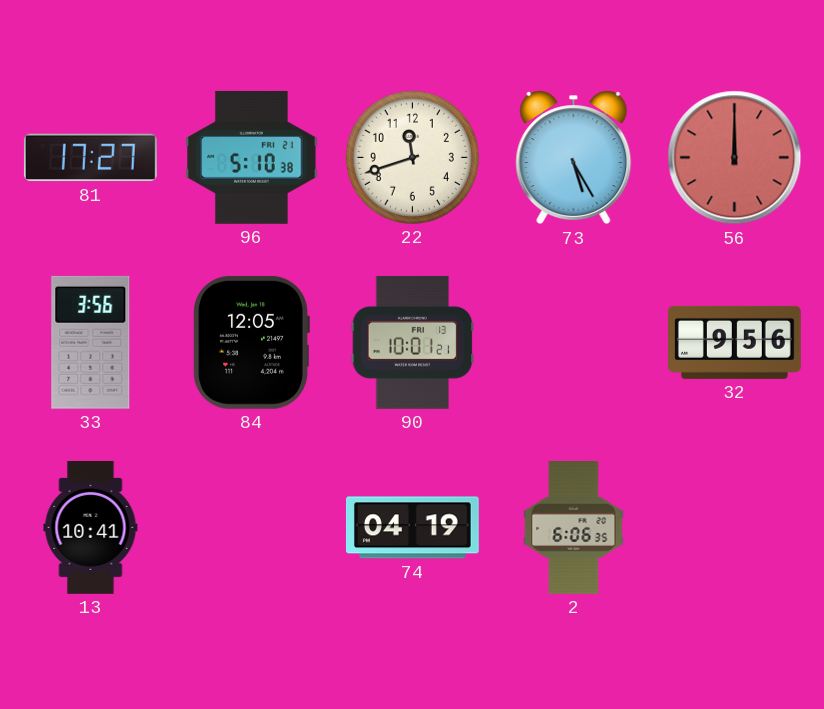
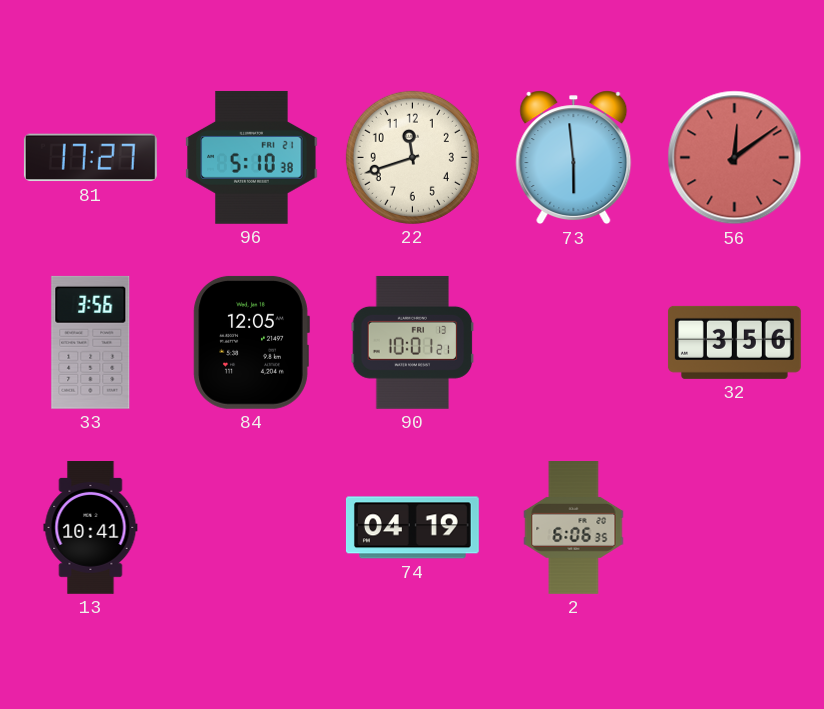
73: 5:25 -> 5:59
56: 12:00 -> 12:09
32: 9:56 -> 3:56
